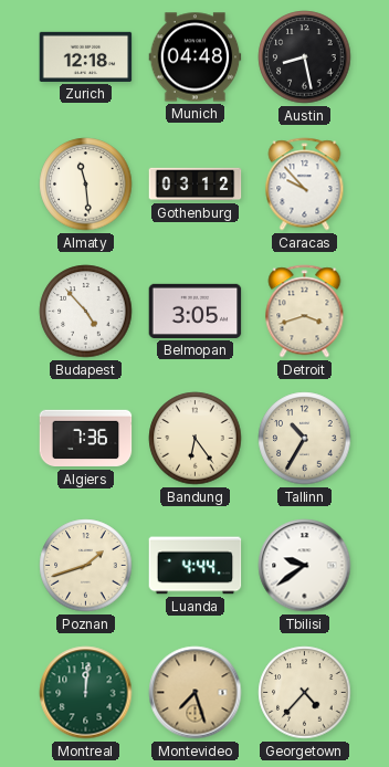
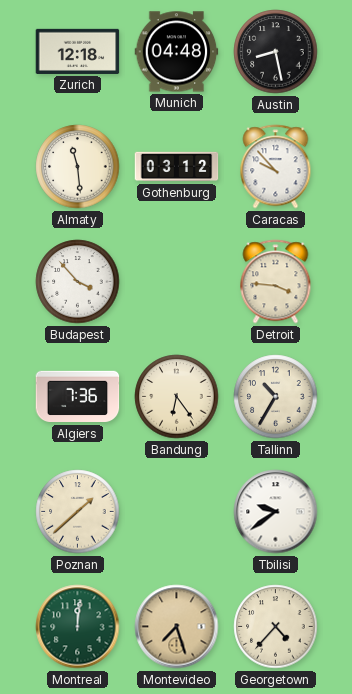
Budapest: 4:53 -> 3:53
Belmopan: 3:05 -> none
Detroit: 3:42 -> 3:46
Poznan: 1:42 -> 1:38
Luanda: 4:44 -> none
